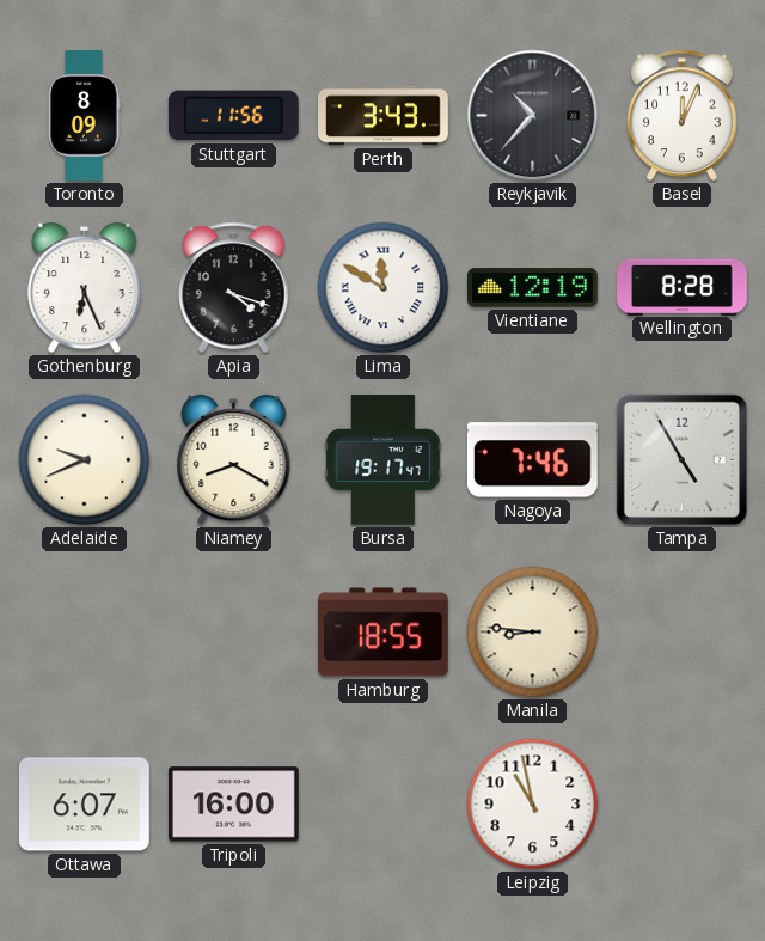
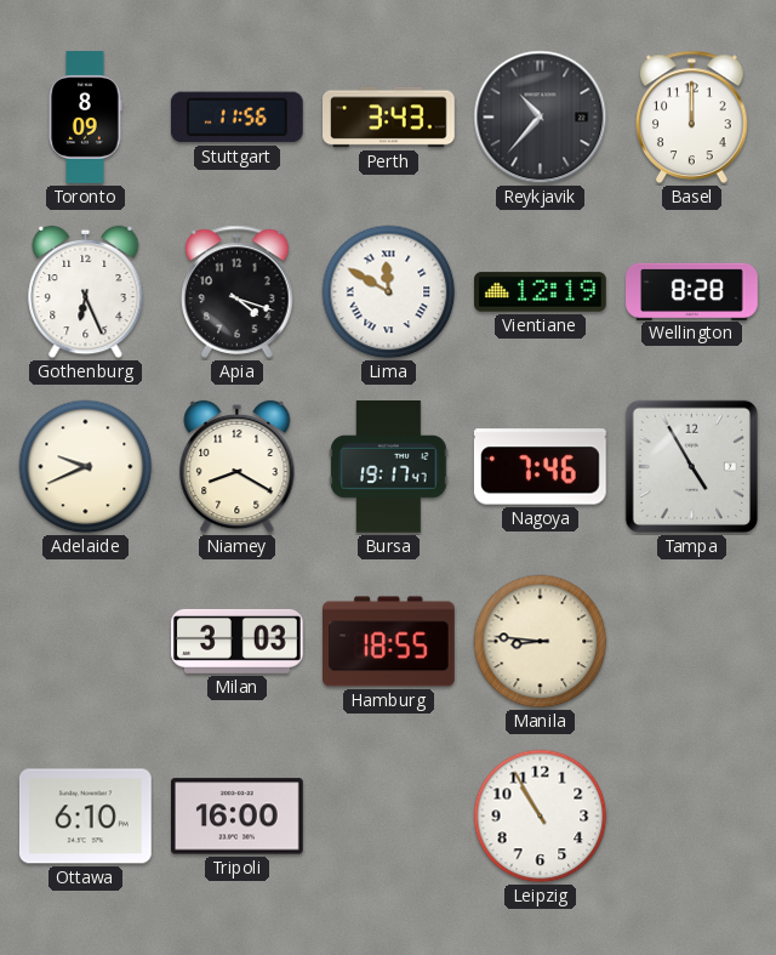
Basel: 12:04 -> 12:00
Milan: none -> 3:03
Ottawa: 6:07 -> 6:10
Leipzig: 10:58 -> 10:55
